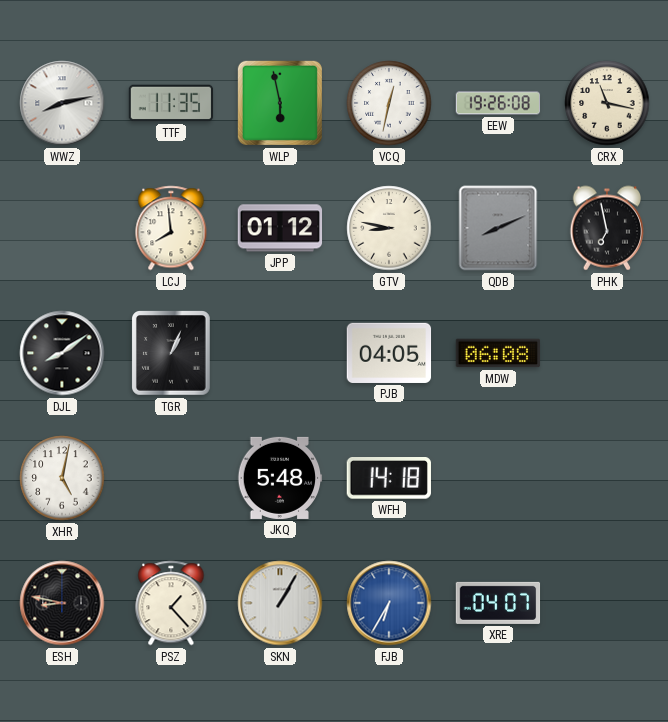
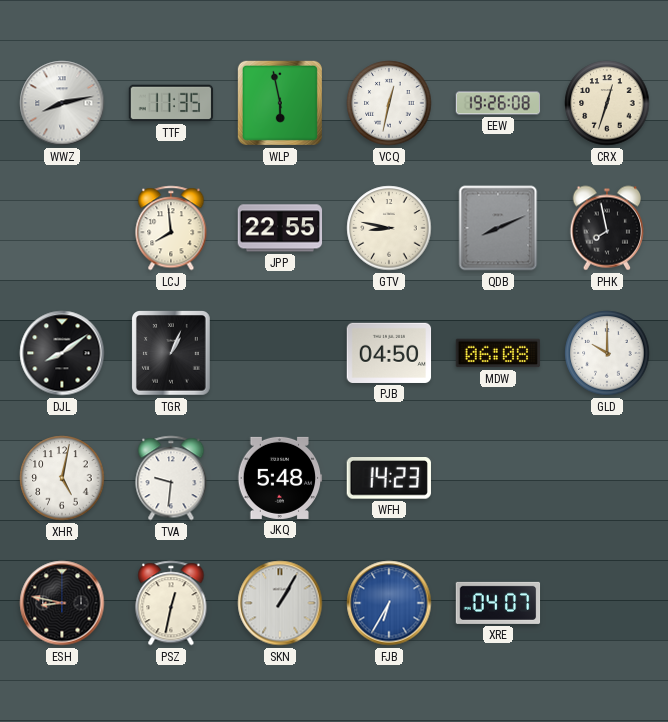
CRX: 11:17 -> 12:33
JPP: 01:12 -> 22:55
PHK: 6:58 -> 7:58
PJB: 04:05 -> 04:50
GLD: none -> 10:00
TVA: none -> 9:31
WFH: 14:18 -> 14:23
PSZ: 1:23 -> 12:32
